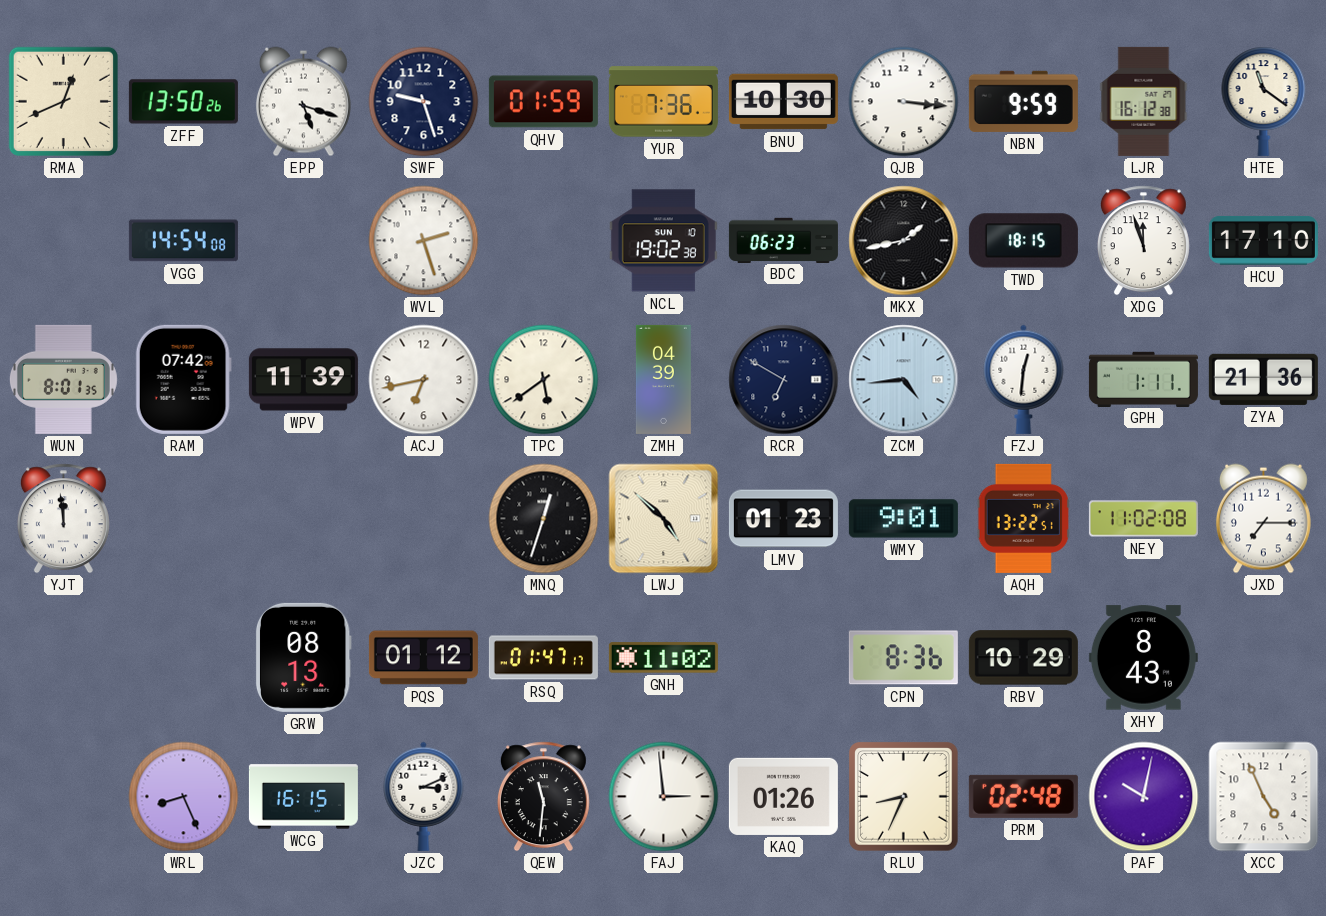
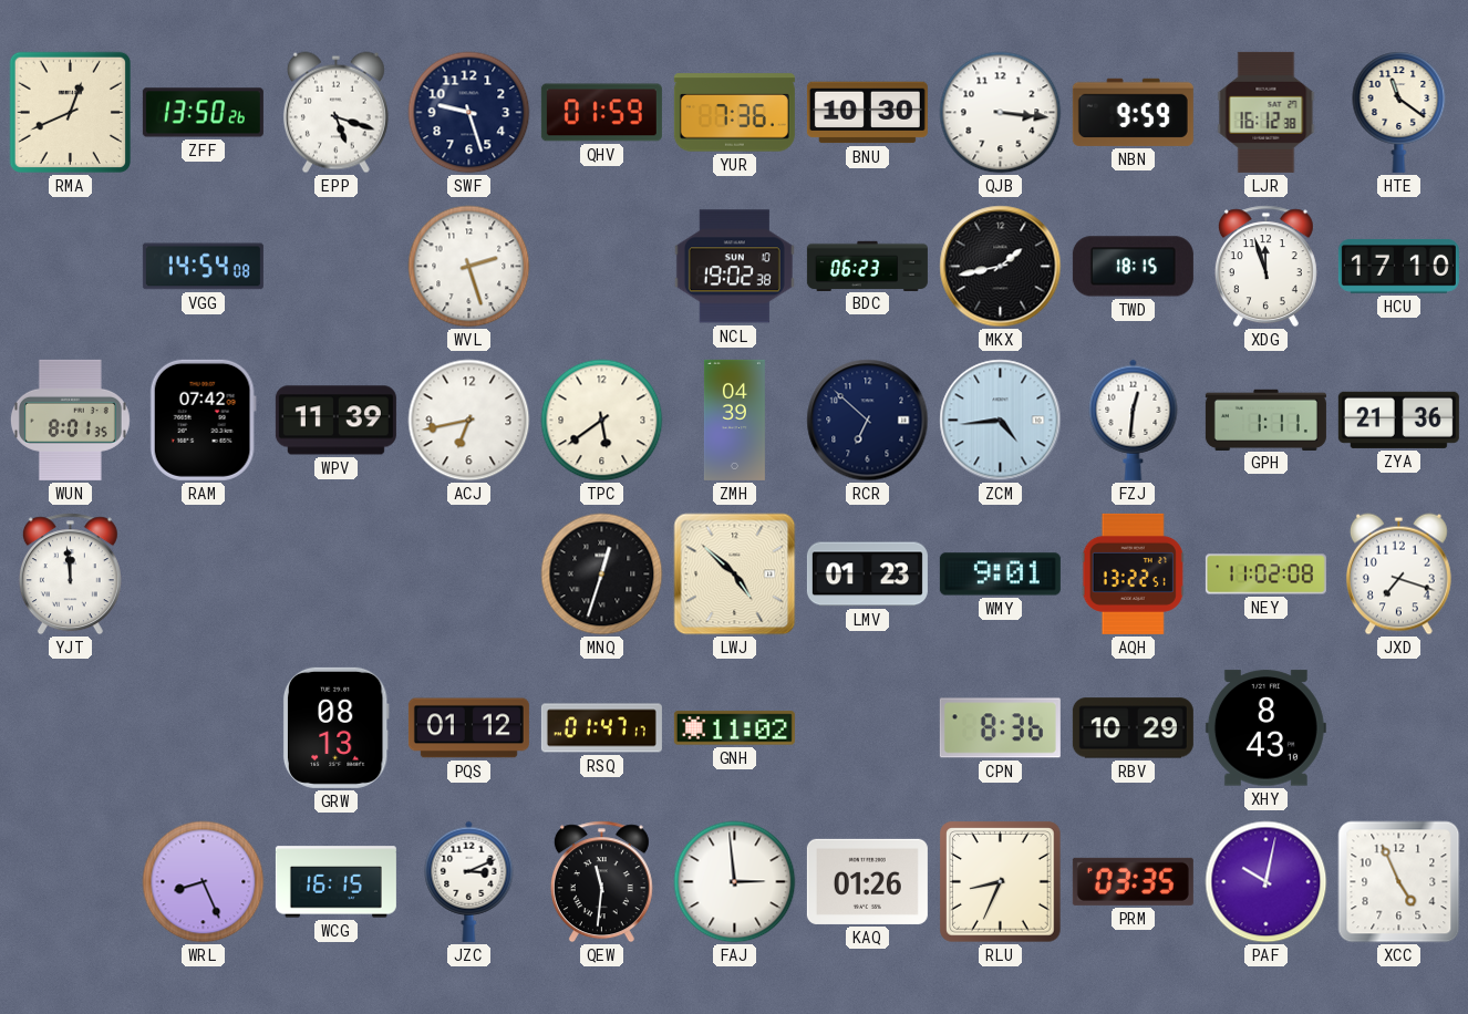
RCR: 6:50 -> 6:52
JXD: 7:15 -> 7:18
PRM: 02:48 -> 03:35
